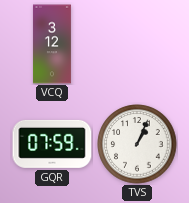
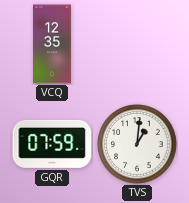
VCQ: 3:12 -> 12:35
TVS: 1:04 -> 1:01
